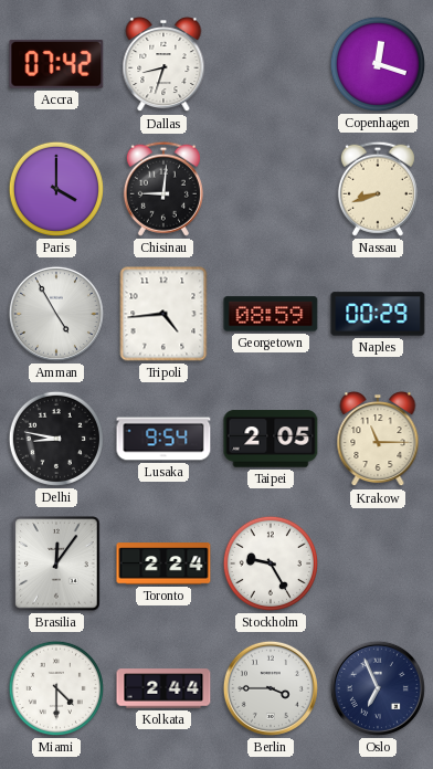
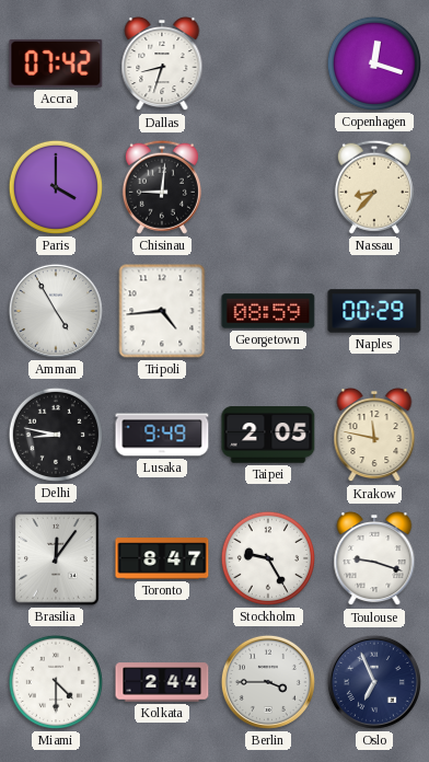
Nassau: 8:42 -> 8:37
Lusaka: 9:54 -> 9:49
Krakow: 11:15 -> 11:47
Toronto: 2:24 -> 8:47
Toulouse: none -> 9:18
